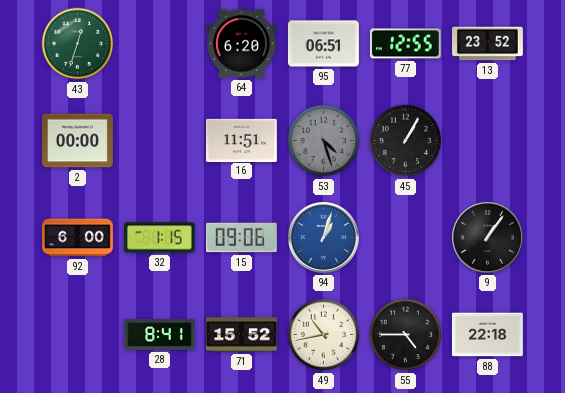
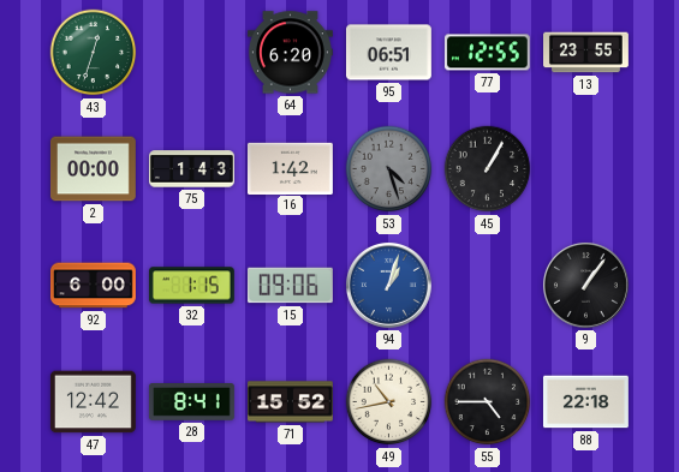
13: 23:52 -> 23:55
75: none -> 1:43
16: 11:51 -> 1:42
47: none -> 12:42
